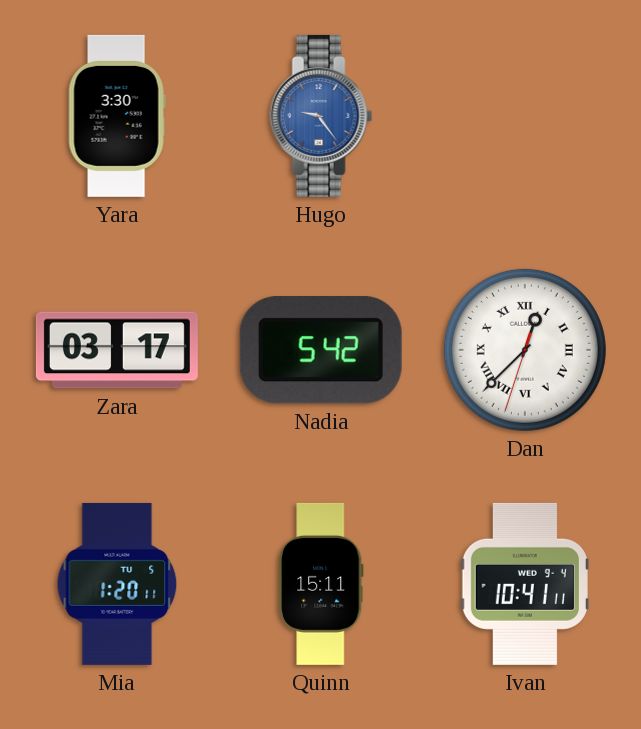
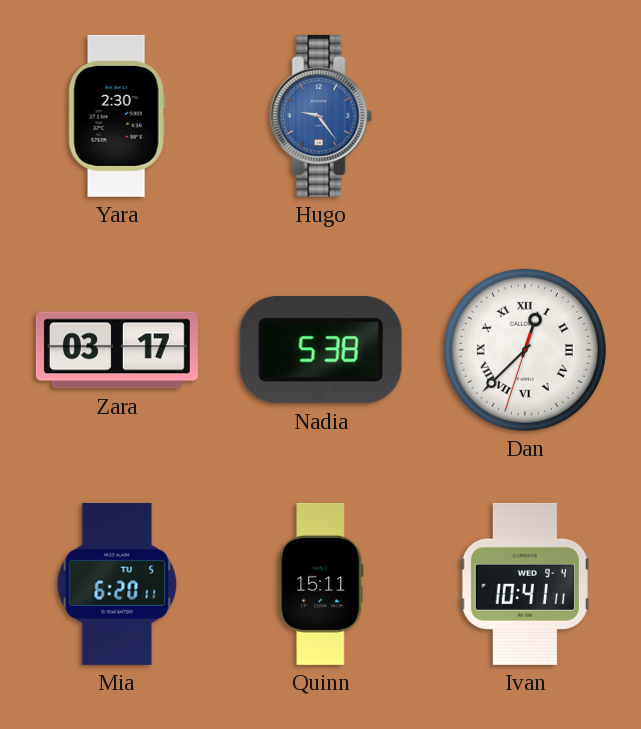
Yara: 3:30 -> 2:30
Nadia: 5:42 -> 5:38
Mia: 1:20 -> 6:20
